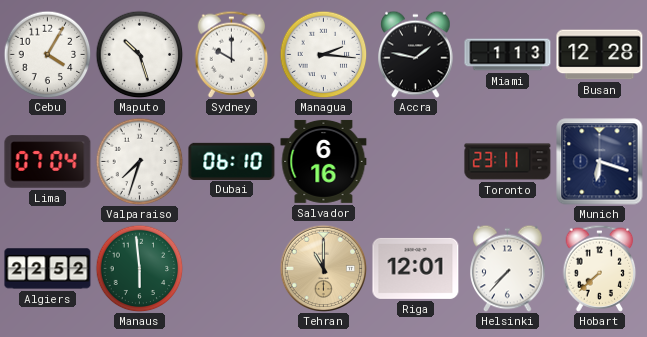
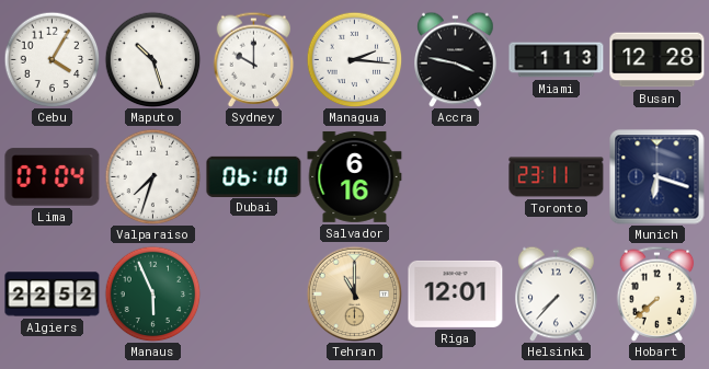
Accra: 1:47 -> 3:47
Manaus: 5:59 -> 5:56
